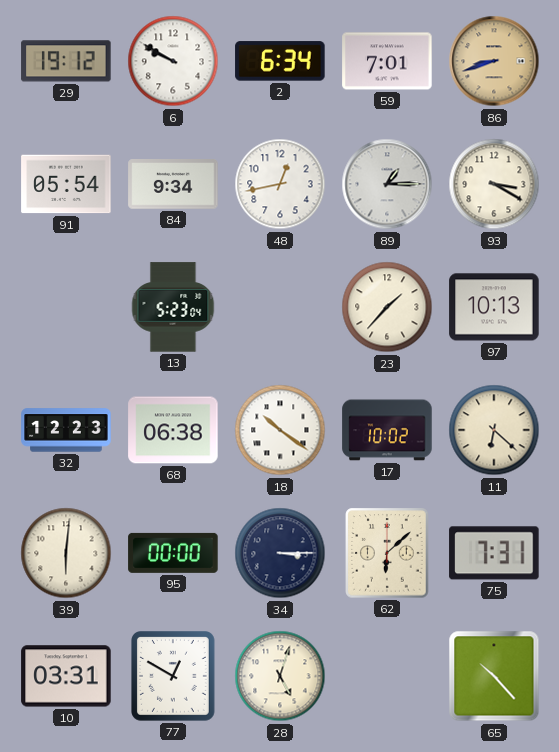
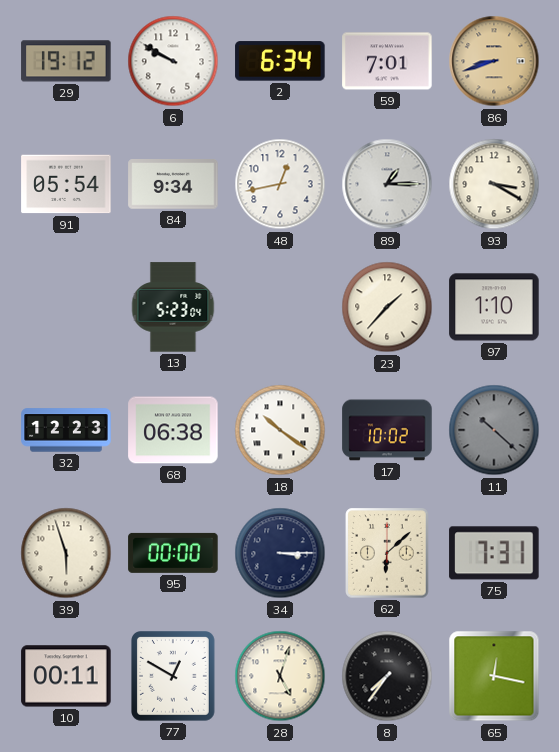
97: 10:13 -> 1:10
11: 6:22 -> 10:22
11 dial: cream -> grey
39: 6:01 -> 5:57
10: 03:31 -> 00:11
8: none -> 7:36
65: 10:23 -> 12:17
